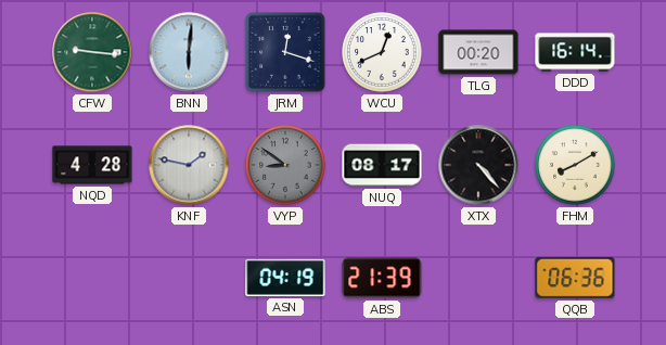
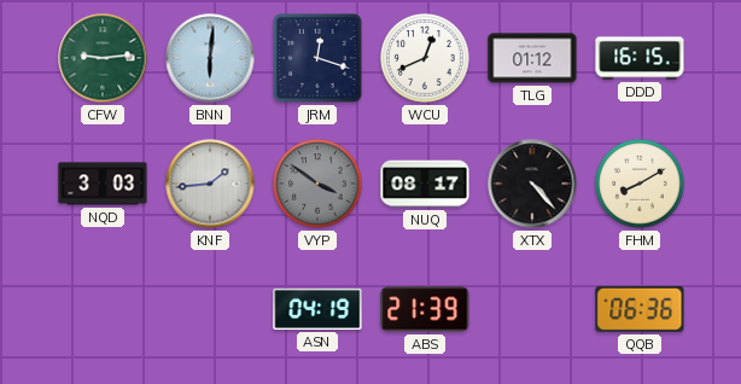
CFW: 9:16 -> 9:14
TLG: 00:20 -> 01:12
DDD: 16:14 -> 16:15
NQD: 4:28 -> 3:03
KNF: 1:47 -> 1:44
VYP: 8:51 -> 3:51
